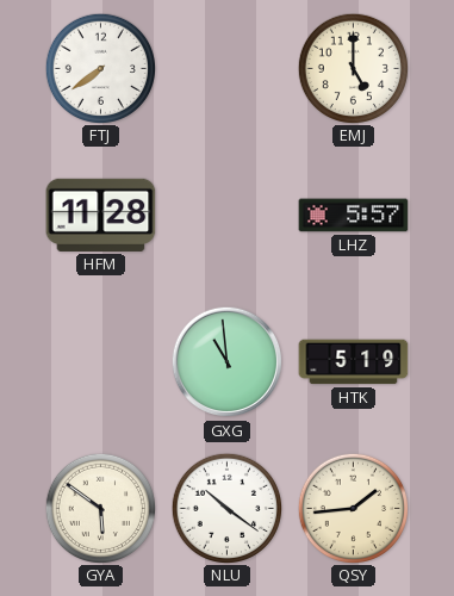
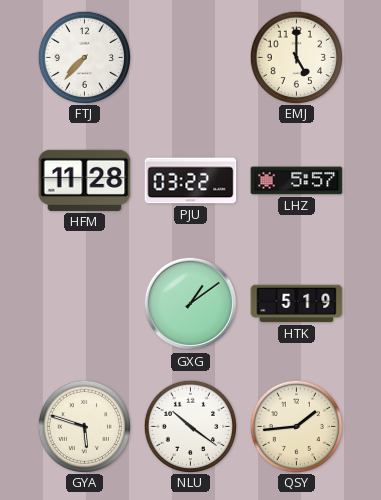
FTJ: 7:39 -> 7:37
PJU: none -> 03:22
GXG: 10:59 -> 1:09
GYA: 5:51 -> 5:48
